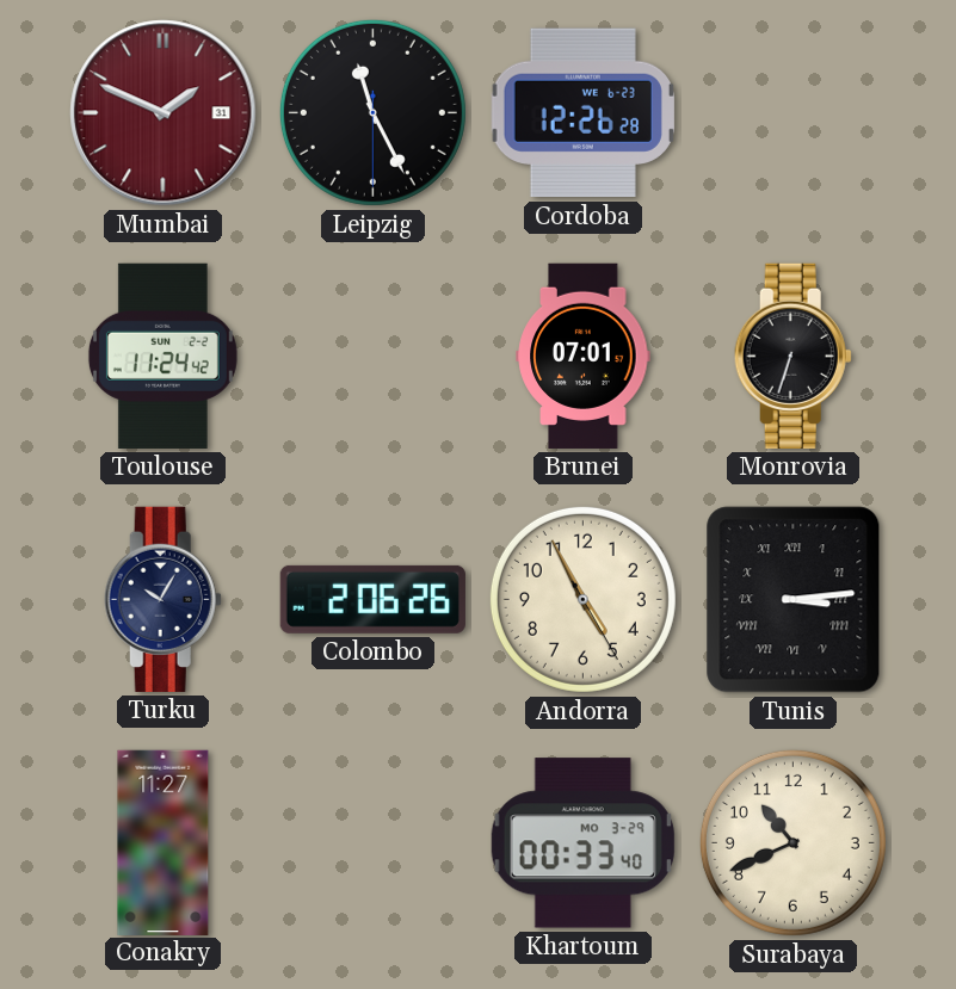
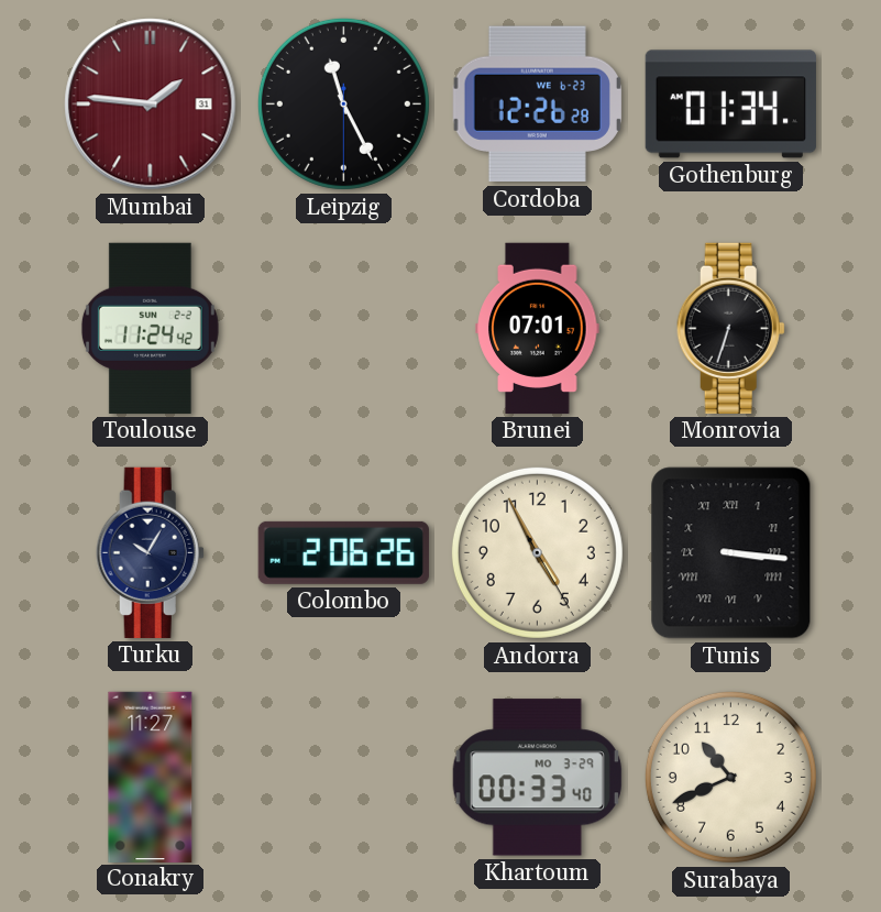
Mumbai: 1:49 -> 1:46
Gothenburg: none -> 01:34
Tunis: 3:14 -> 3:16
